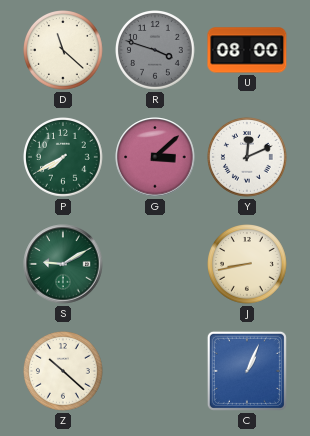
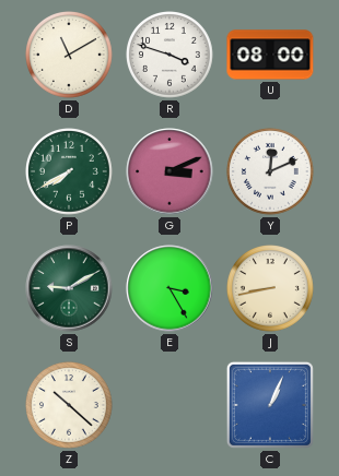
D: 11:22 -> 11:10
R dial: grey -> white
G: 3:08 -> 3:11
E: none -> 3:25
